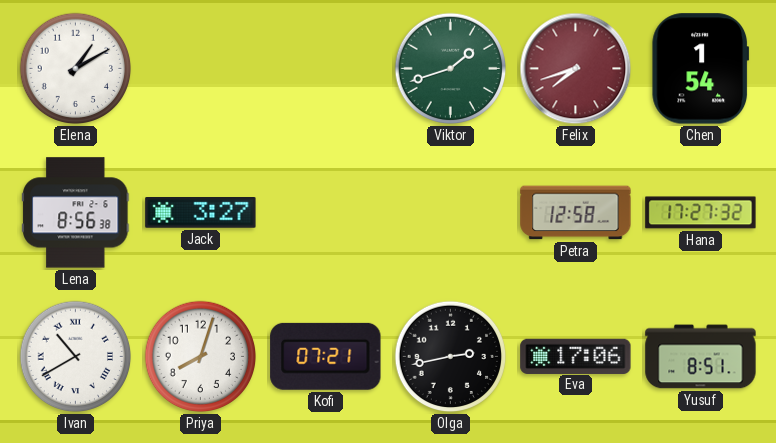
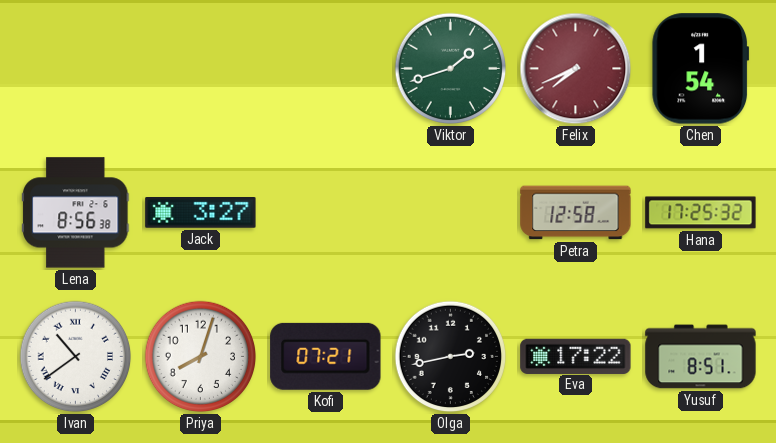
Elena: 1:10 -> none
Felix: 7:42 -> 7:41
Hana: 17:27 -> 17:25
Ivan: 10:40 -> 10:39
Eva: 17:06 -> 17:22
